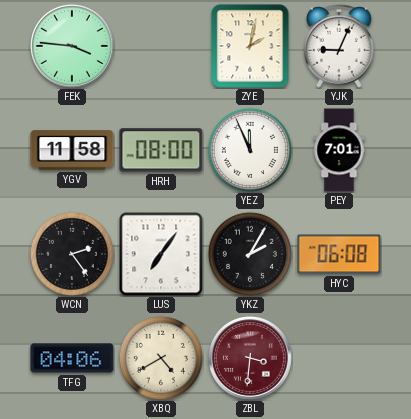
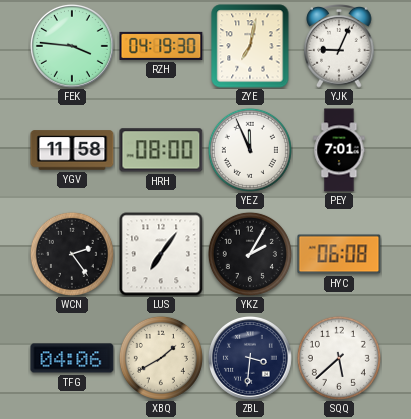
RZH: none -> 04:19
ZYE: 2:02 -> 7:02
XBQ: 4:40 -> 1:40
ZBL dial: burgundy -> navy
SQQ: none -> 5:38
